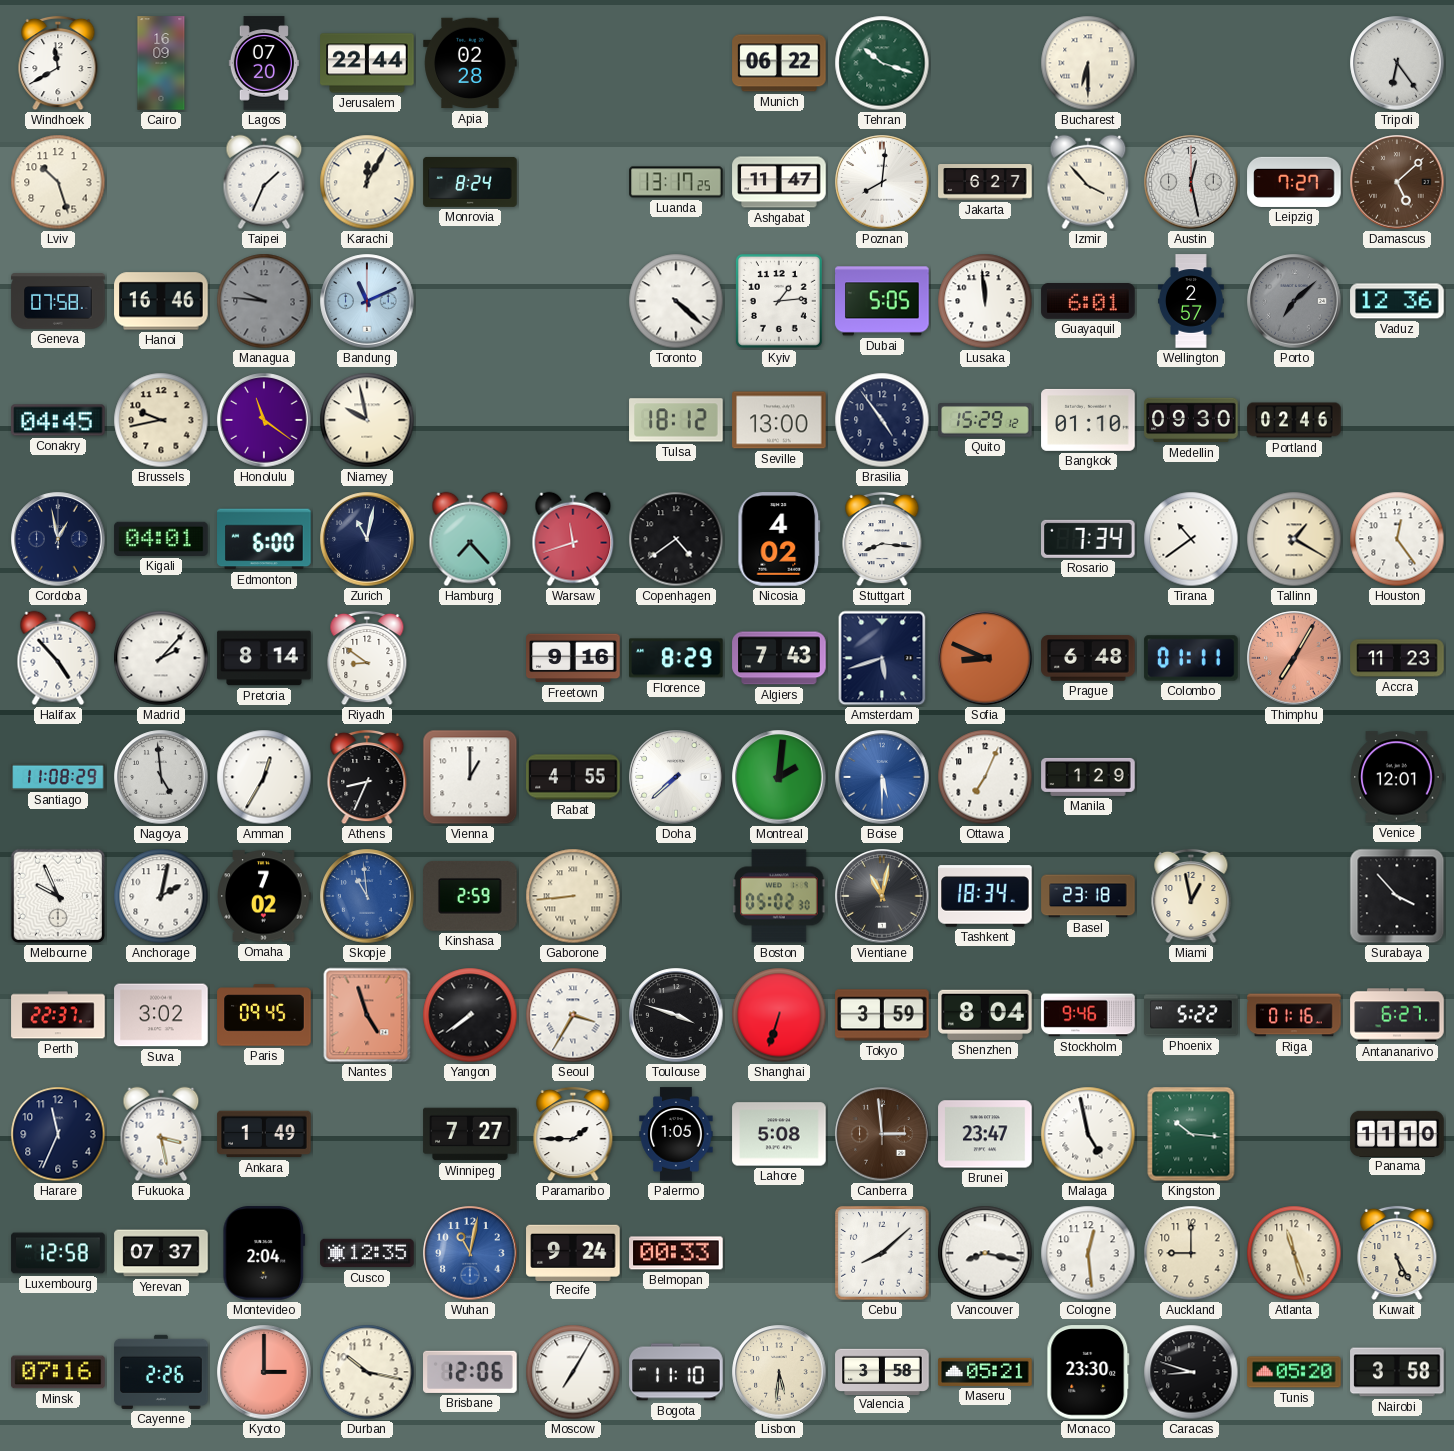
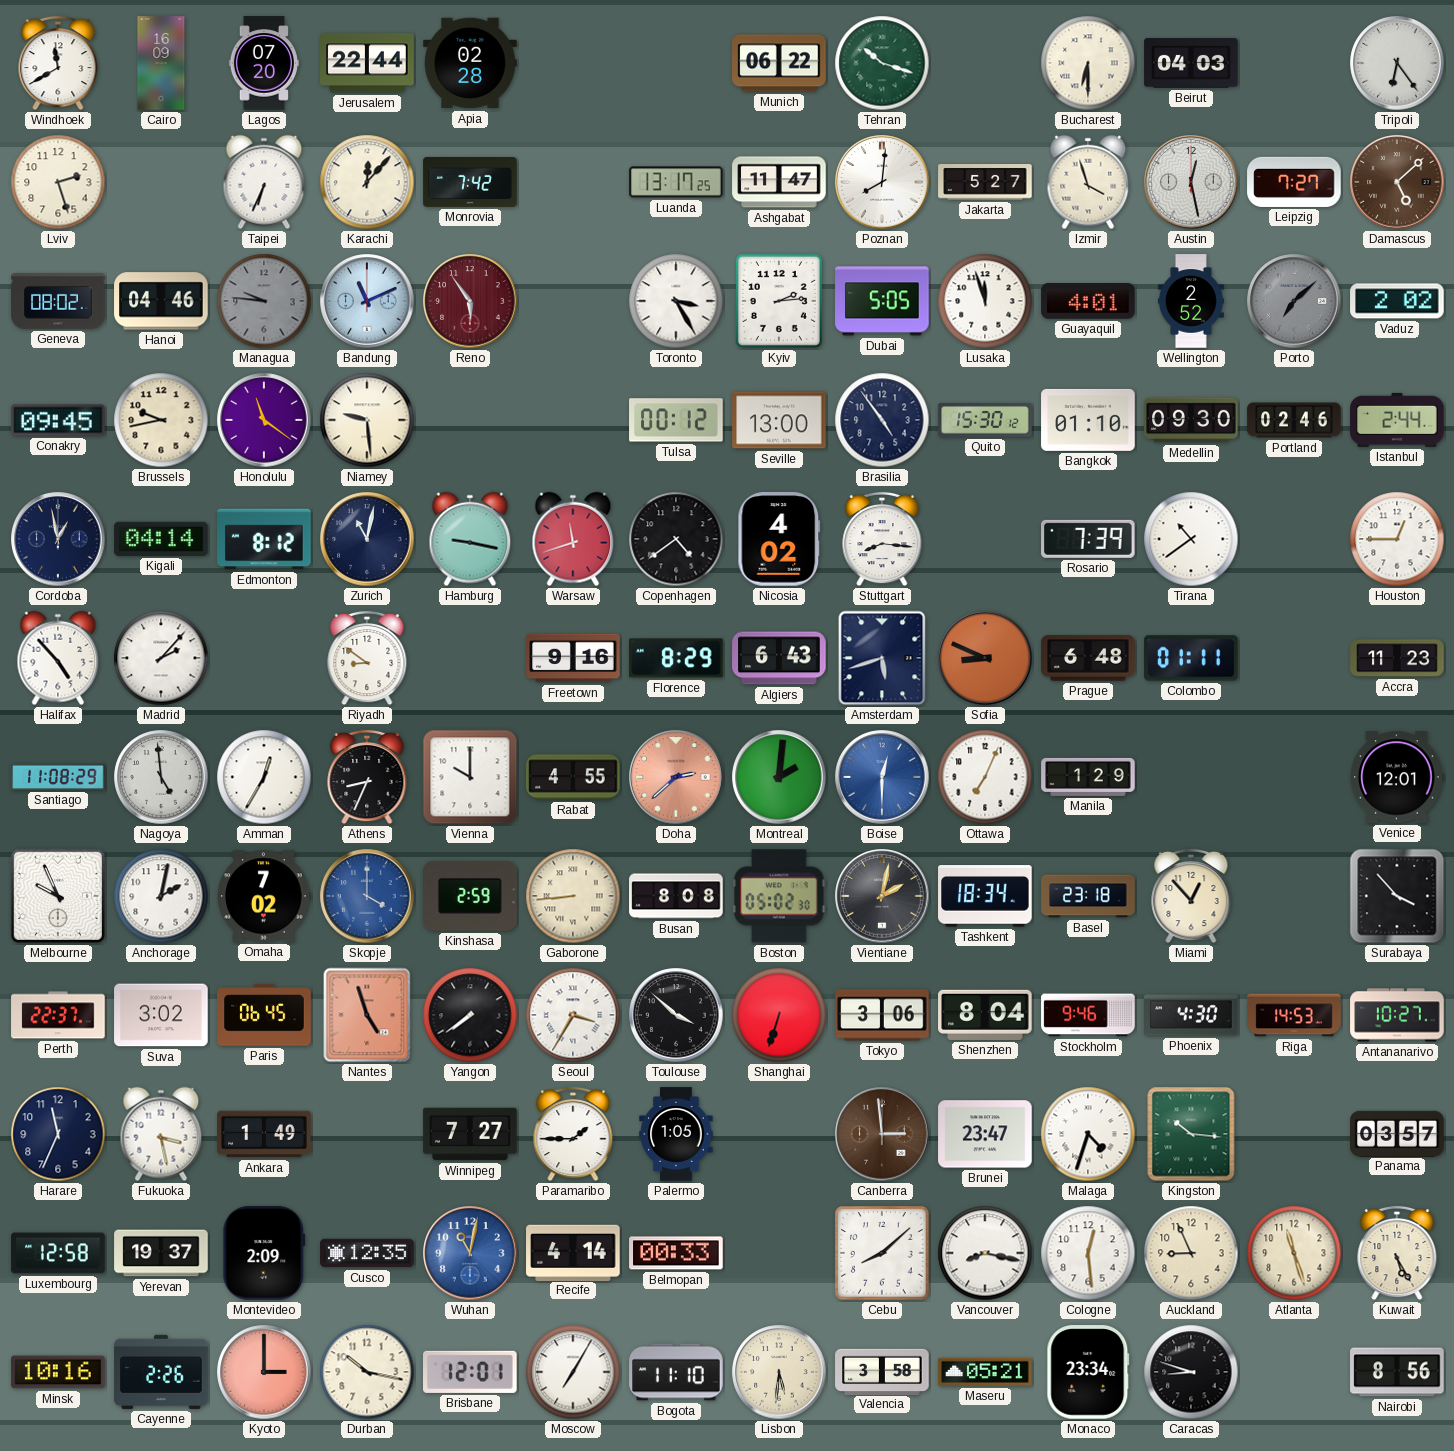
Beirut: none -> 04:03
Lviv: 10:27 -> 2:27
Taipei: 1:34 -> 6:34
Karachi: 12:05 -> 12:07
Monrovia: 8:24 -> 7:42
Jakarta: 6:27 -> 5:27
Izmir: 3:53 -> 3:57
Geneva: 07:58 -> 08:02
Hanoi: 16:46 -> 04:46
Reno: none -> 5:54
Toronto: 4:22 -> 3:25
Kyiv: 1:14 -> 2:14
Lusaka: 11:59 -> 11:57
Guayaquil: 6:01 -> 4:01
Wellington: 2:57 -> 2:52
Vaduz: 12:36 -> 2:02
Conakry: 04:45 -> 09:45
Niamey: 9:58 -> 9:29
Tulsa: 18:12 -> 00:12
Quito: 15:29 -> 15:30
Istanbul: none -> 2:44
Kigali: 04:01 -> 04:14
Edmonton: 6:00 -> 8:12
Hamburg: 7:23 -> 9:17
Rosario: 7:34 -> 7:39
Tallinn: 1:20 -> none
Houston: 12:24 -> 12:45
Pretoria: 8:14 -> none
Algiers: 7:43 -> 6:43
Thimphu: 7:05 -> none
Vienna: 1:00 -> 10:00
Doha: 7:38 -> 2:38
Doha dial: white -> salmon
Boise: 5:30 -> 12:30
Skopje: 10:59 -> 4:00
Busan: none -> 8:08
Vientiane: 11:02 -> 2:02
Miami: 12:58 -> 12:53
Paris: 09:45 -> 06:45
Toulouse: 3:48 -> 3:52
Tokyo: 3:59 -> 3:06
Phoenix: 5:22 -> 4:30
Riga: 01:16 -> 14:53
Antananarivo: 6:27 -> 10:27
Lahore: 5:08 -> none
Malaga: 4:58 -> 4:33
Panama: 11:10 -> 03:57
Yerevan: 07:37 -> 19:37
Montevideo: 2:04 -> 2:09
Recife: 9:24 -> 4:14
Auckland: 9:00 -> 8:56
Minsk: 07:16 -> 10:16
Brisbane: 12:06 -> 12:01
Monaco: 23:30 -> 23:34
Tunis: 05:20 -> none
Nairobi: 3:58 -> 8:56
